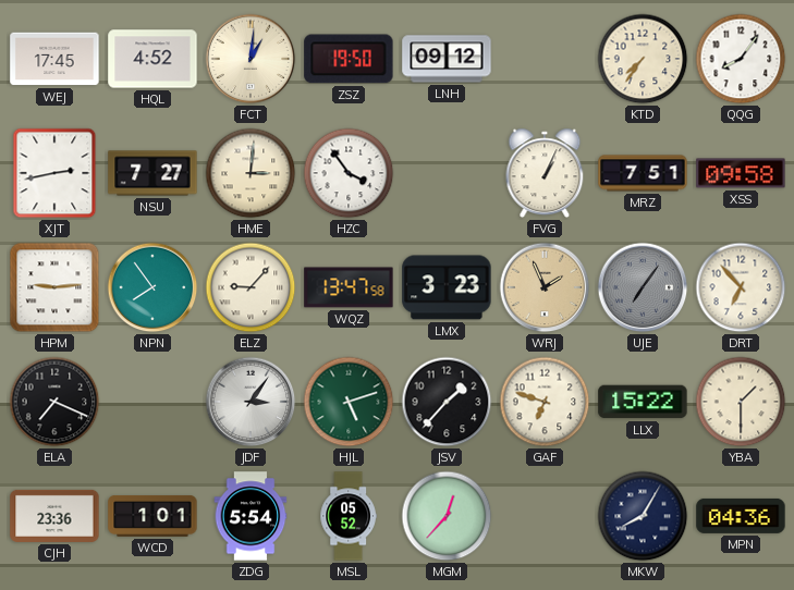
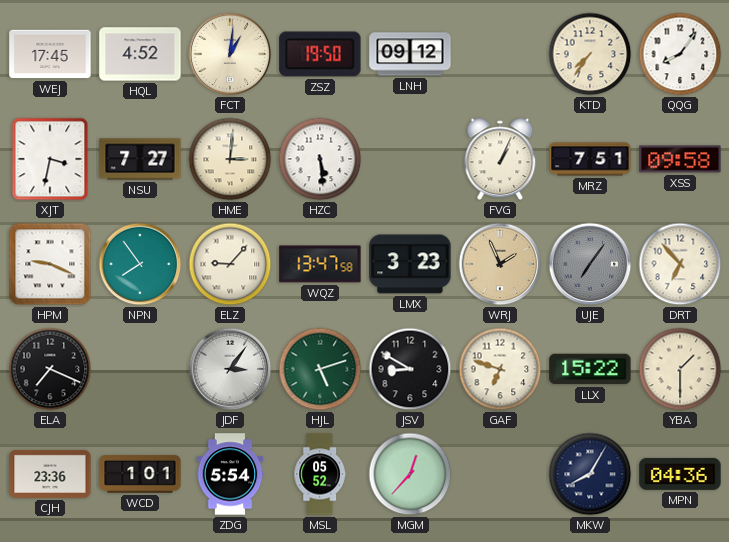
XJT: 2:43 -> 3:32
HZC: 3:54 -> 5:29
HPM: 9:14 -> 9:19
JSV: 1:37 -> 8:50
